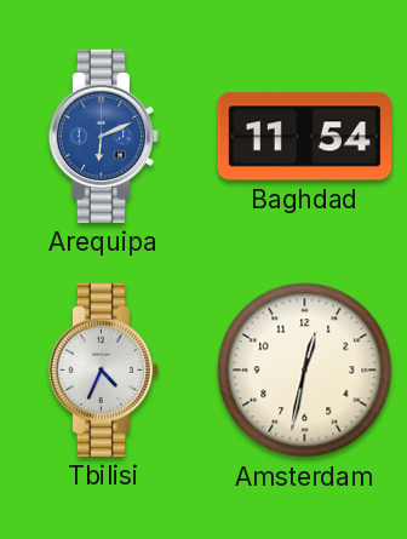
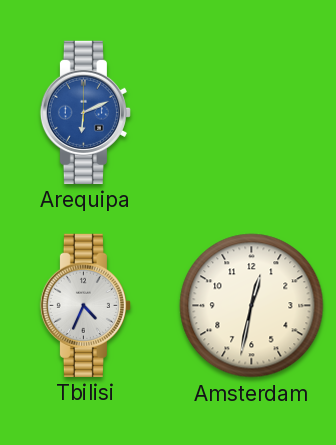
Baghdad: 11:54 -> none
